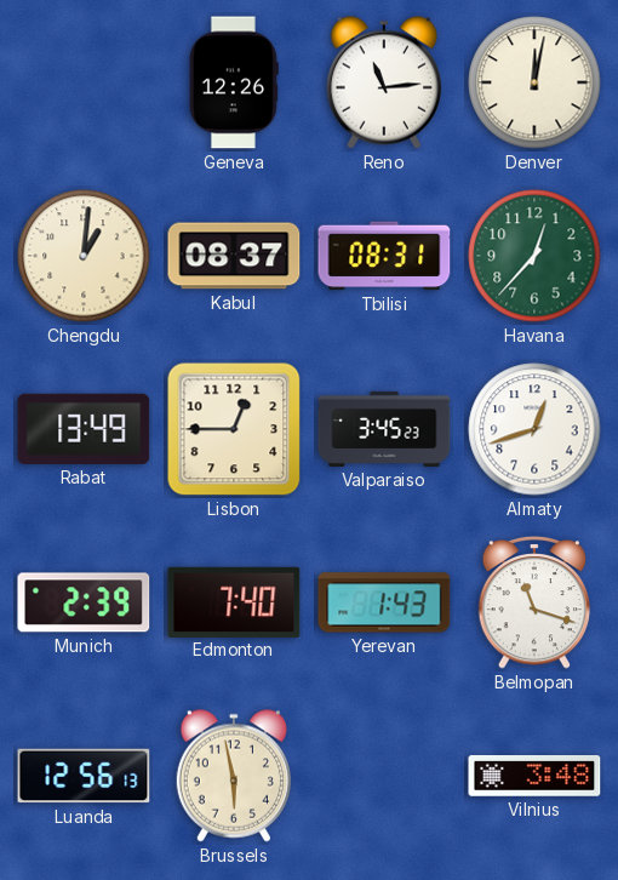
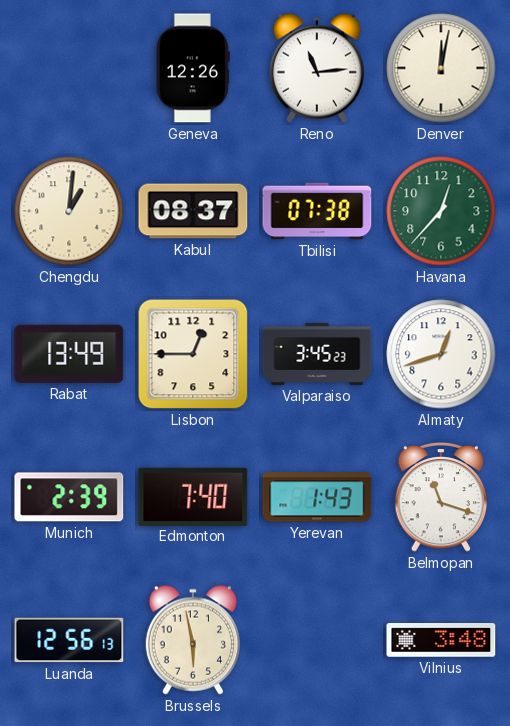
Tbilisi: 08:31 -> 07:38
